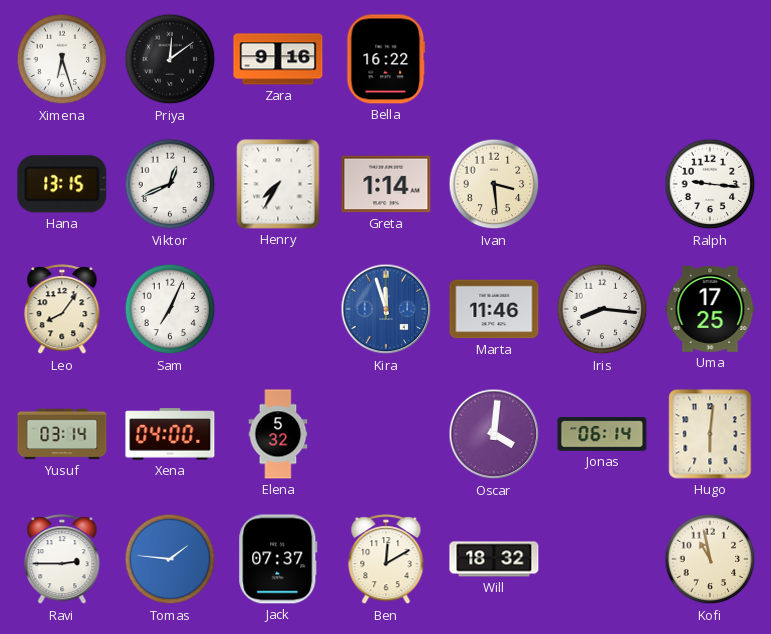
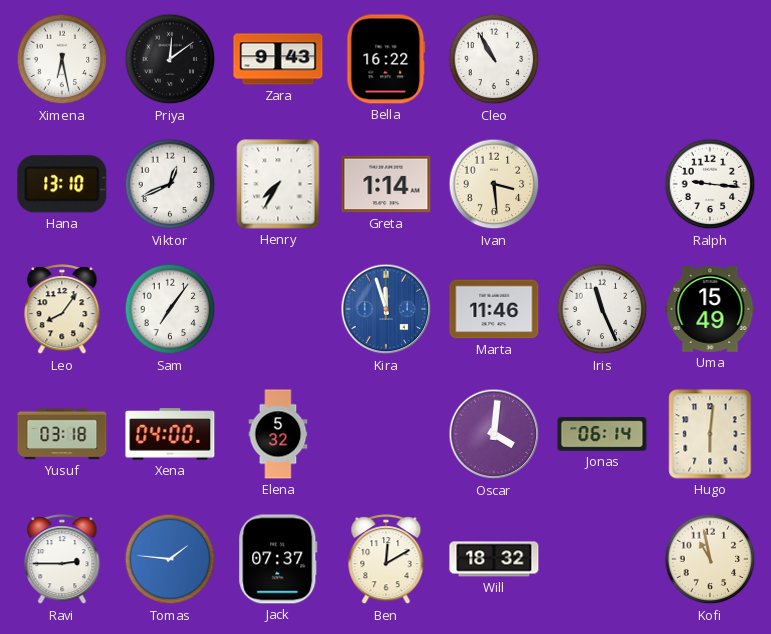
Ximena: 6:27 -> 6:28
Zara: 9:16 -> 9:43
Cleo: none -> 10:55
Hana: 13:15 -> 13:10
Sam: 7:04 -> 7:06
Iris: 8:16 -> 11:26
Uma: 17:25 -> 15:49
Yusuf: 03:14 -> 03:18
